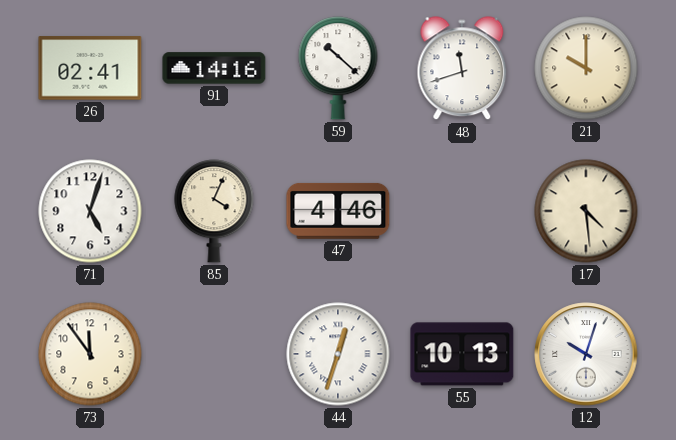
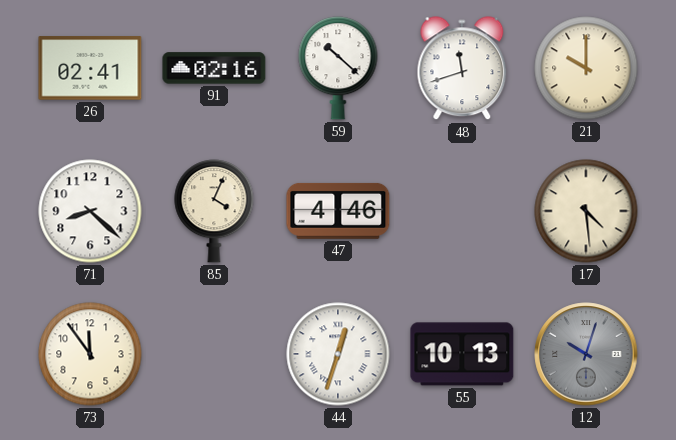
91: 14:16 -> 02:16
71: 5:03 -> 8:22
12 dial: white -> grey
